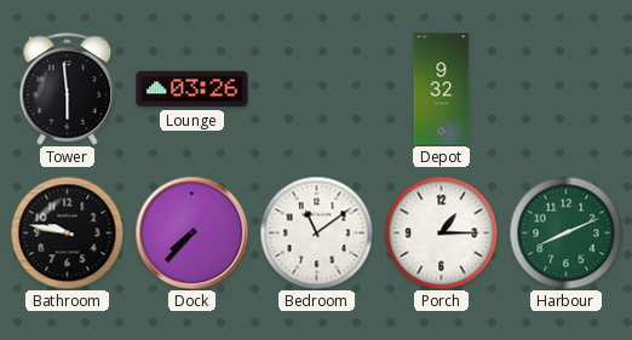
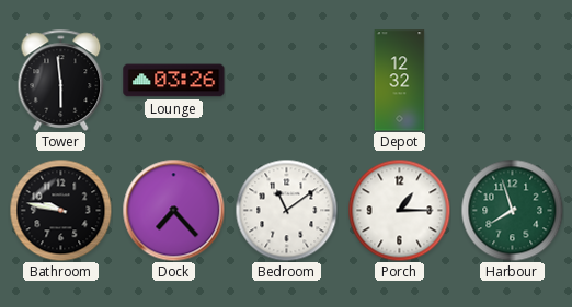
Depot: 9:32 -> 12:32
Dock: 7:37 -> 7:23
Harbour: 8:11 -> 7:57
